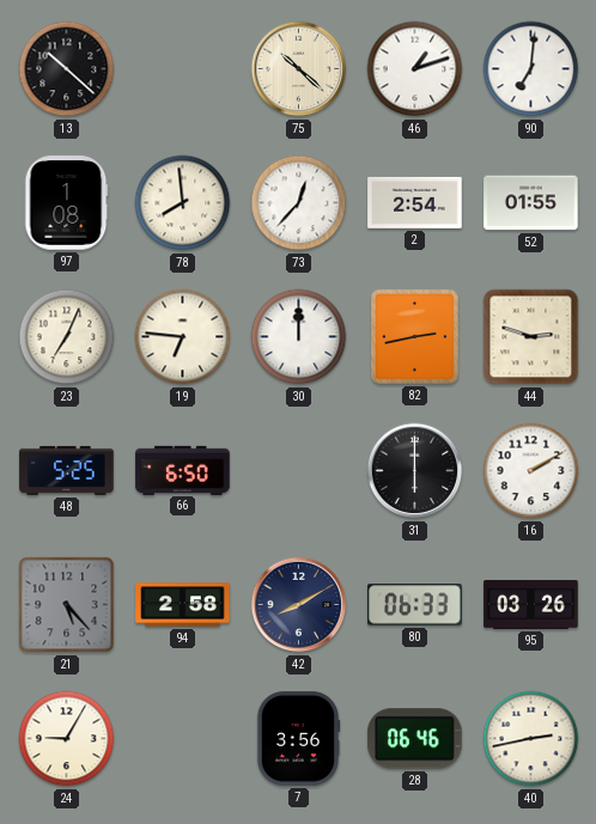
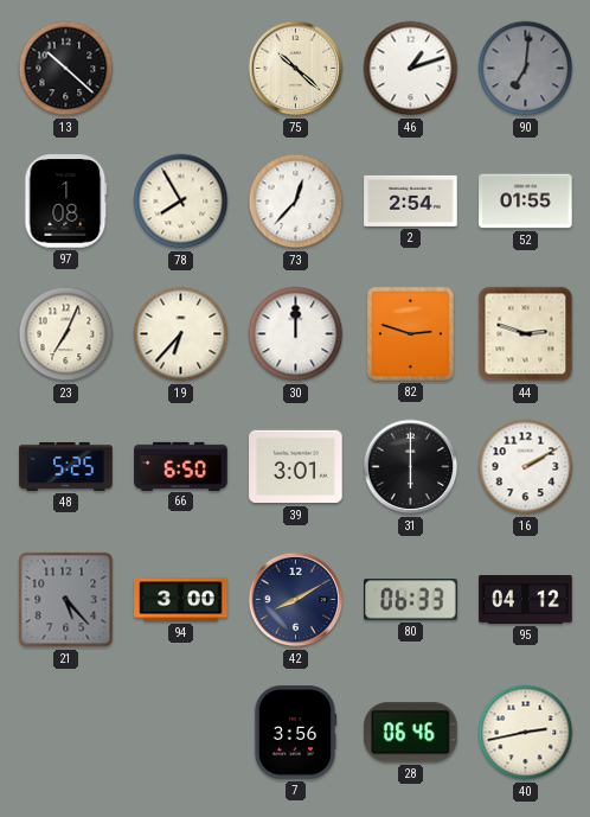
90 dial: white -> grey
78: 7:59 -> 7:55
19: 6:46 -> 6:37
82: 2:43 -> 2:48
39: none -> 3:01
94: 2:58 -> 3:00
95: 03:26 -> 04:12
24: 9:05 -> none
